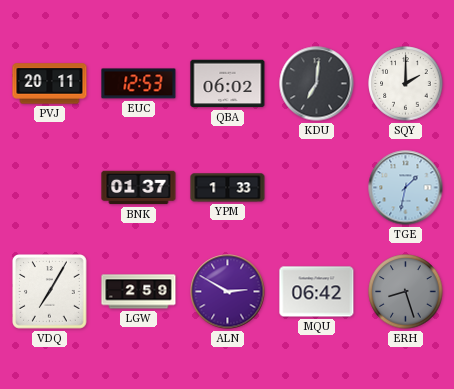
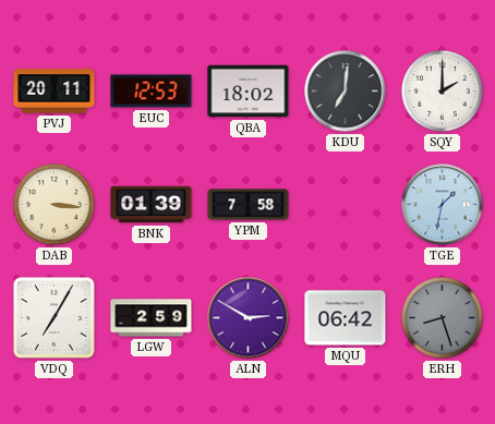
QBA: 06:02 -> 18:02
DAB: none -> 3:16
BNK: 01:37 -> 01:39
YPM: 1:33 -> 7:58
